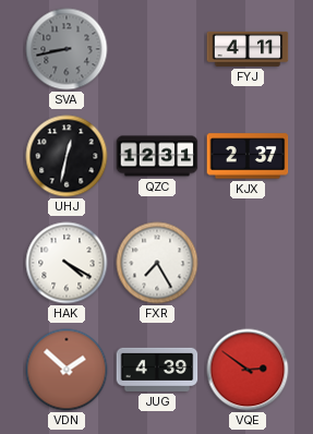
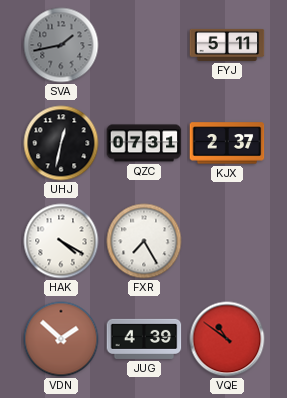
SVA: 8:43 -> 1:43
FYJ: 4:11 -> 5:11
QZC: 12:31 -> 07:31
VQE: 2:51 -> 10:51
